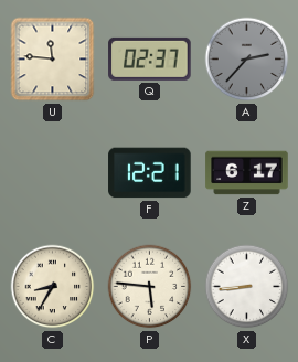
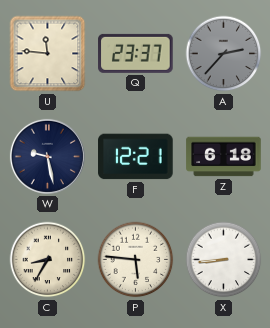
Q: 02:37 -> 23:37
W: none -> 9:28
Z: 6:17 -> 6:18
